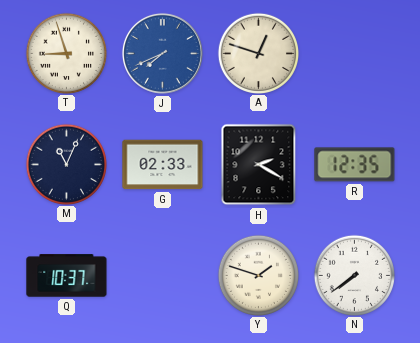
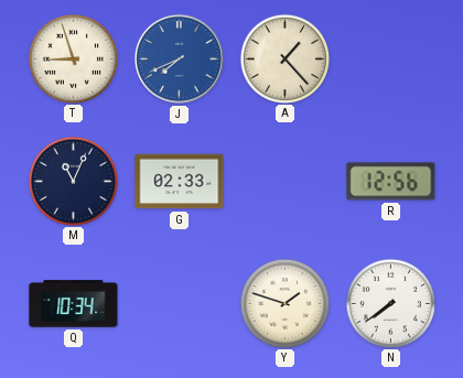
A: 12:48 -> 1:23
H: 2:20 -> none
R: 12:35 -> 12:56
Q: 10:37 -> 10:34
